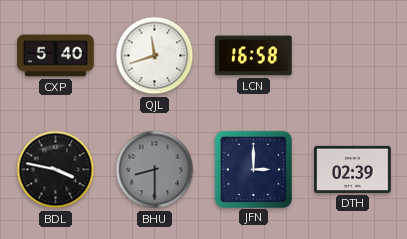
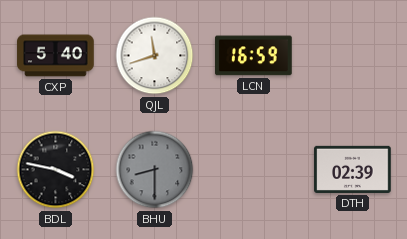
LCN: 16:58 -> 16:59
JFN: 3:00 -> none
